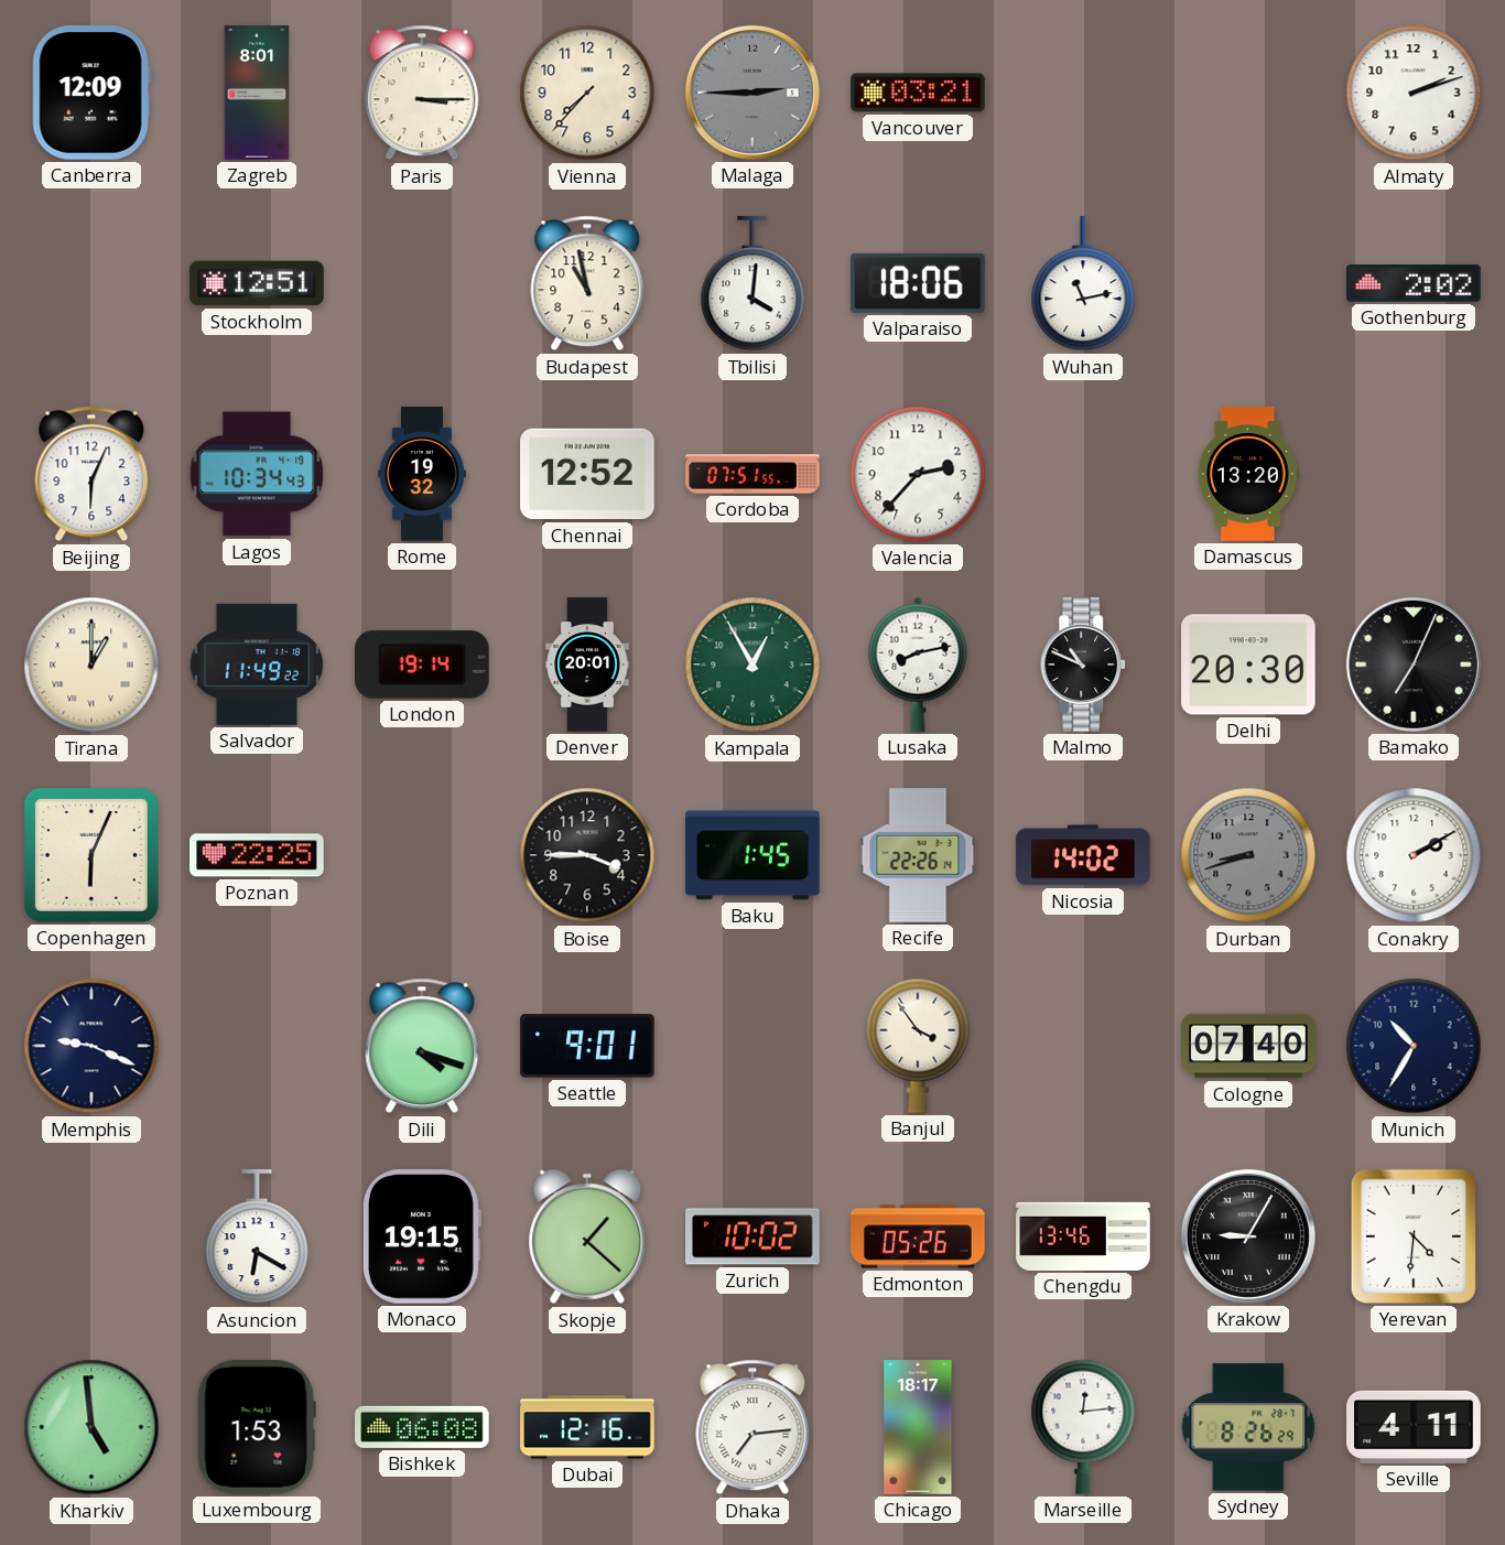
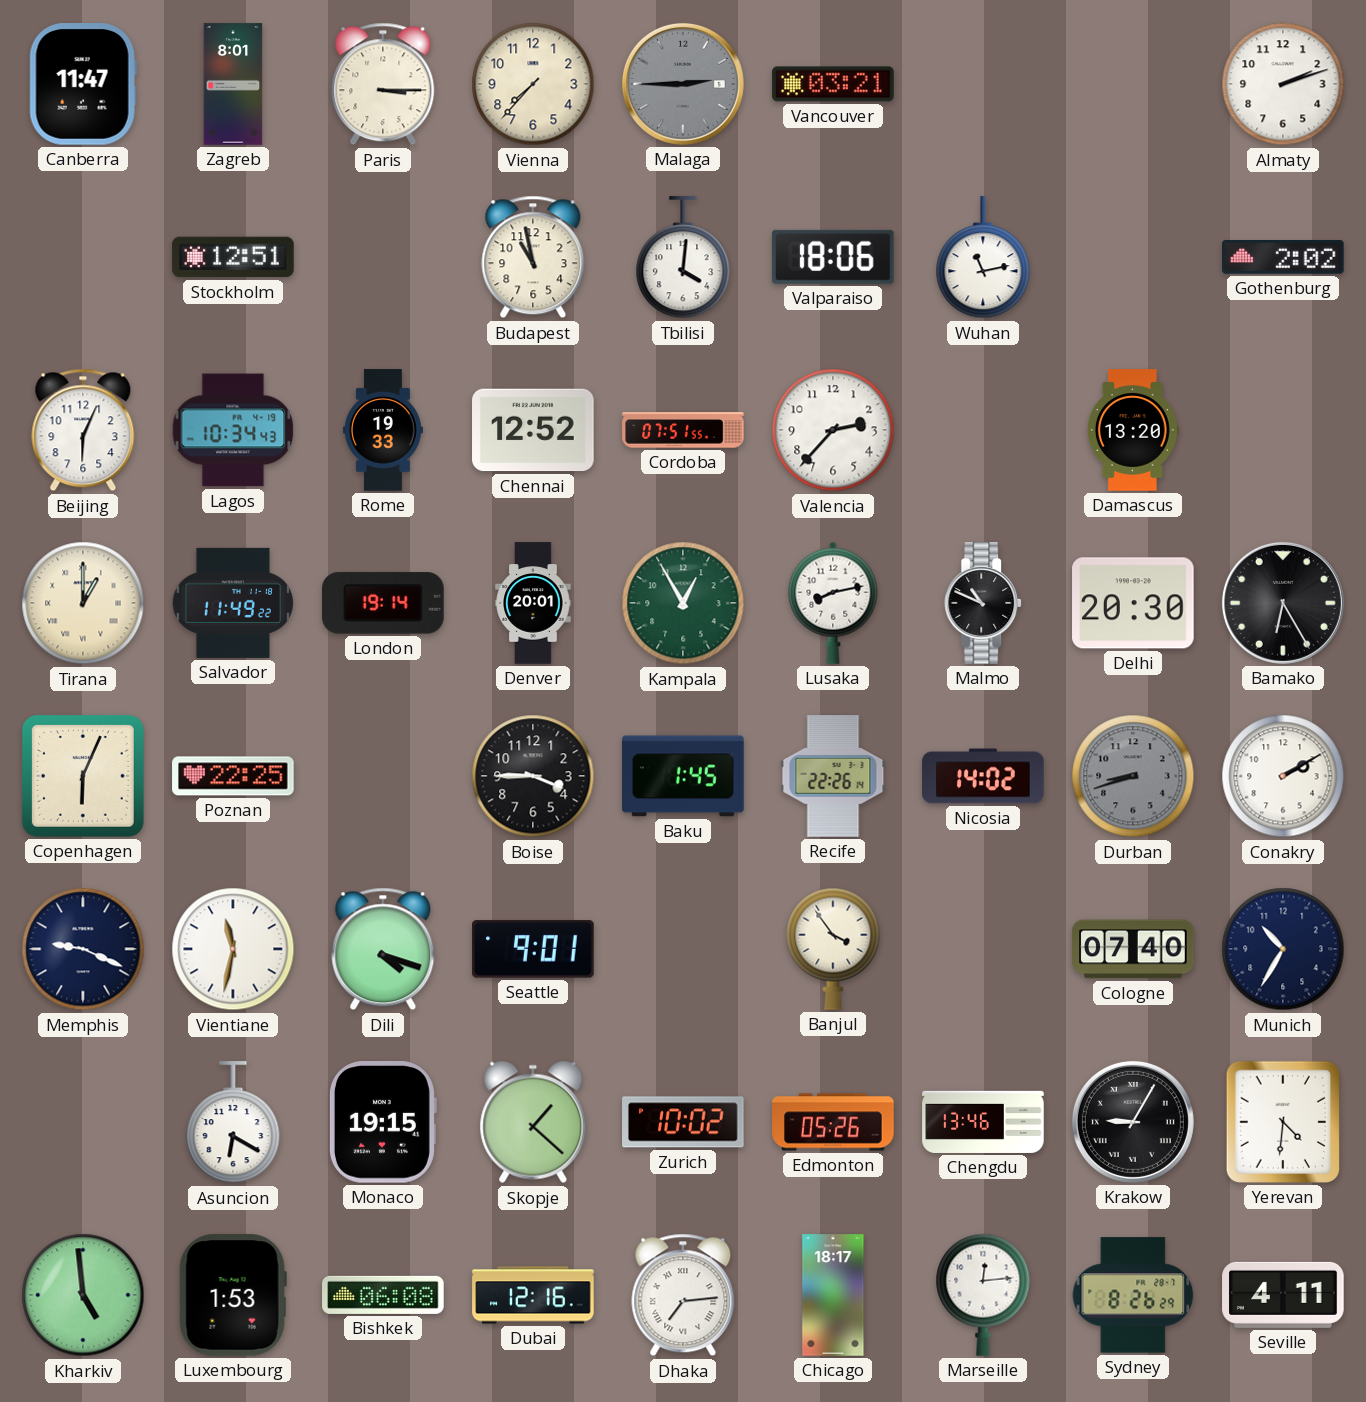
Canberra: 12:09 -> 11:47
Rome: 19:32 -> 19:33
Bamako: 7:04 -> 6:25
Vientiane: none -> 11:32
